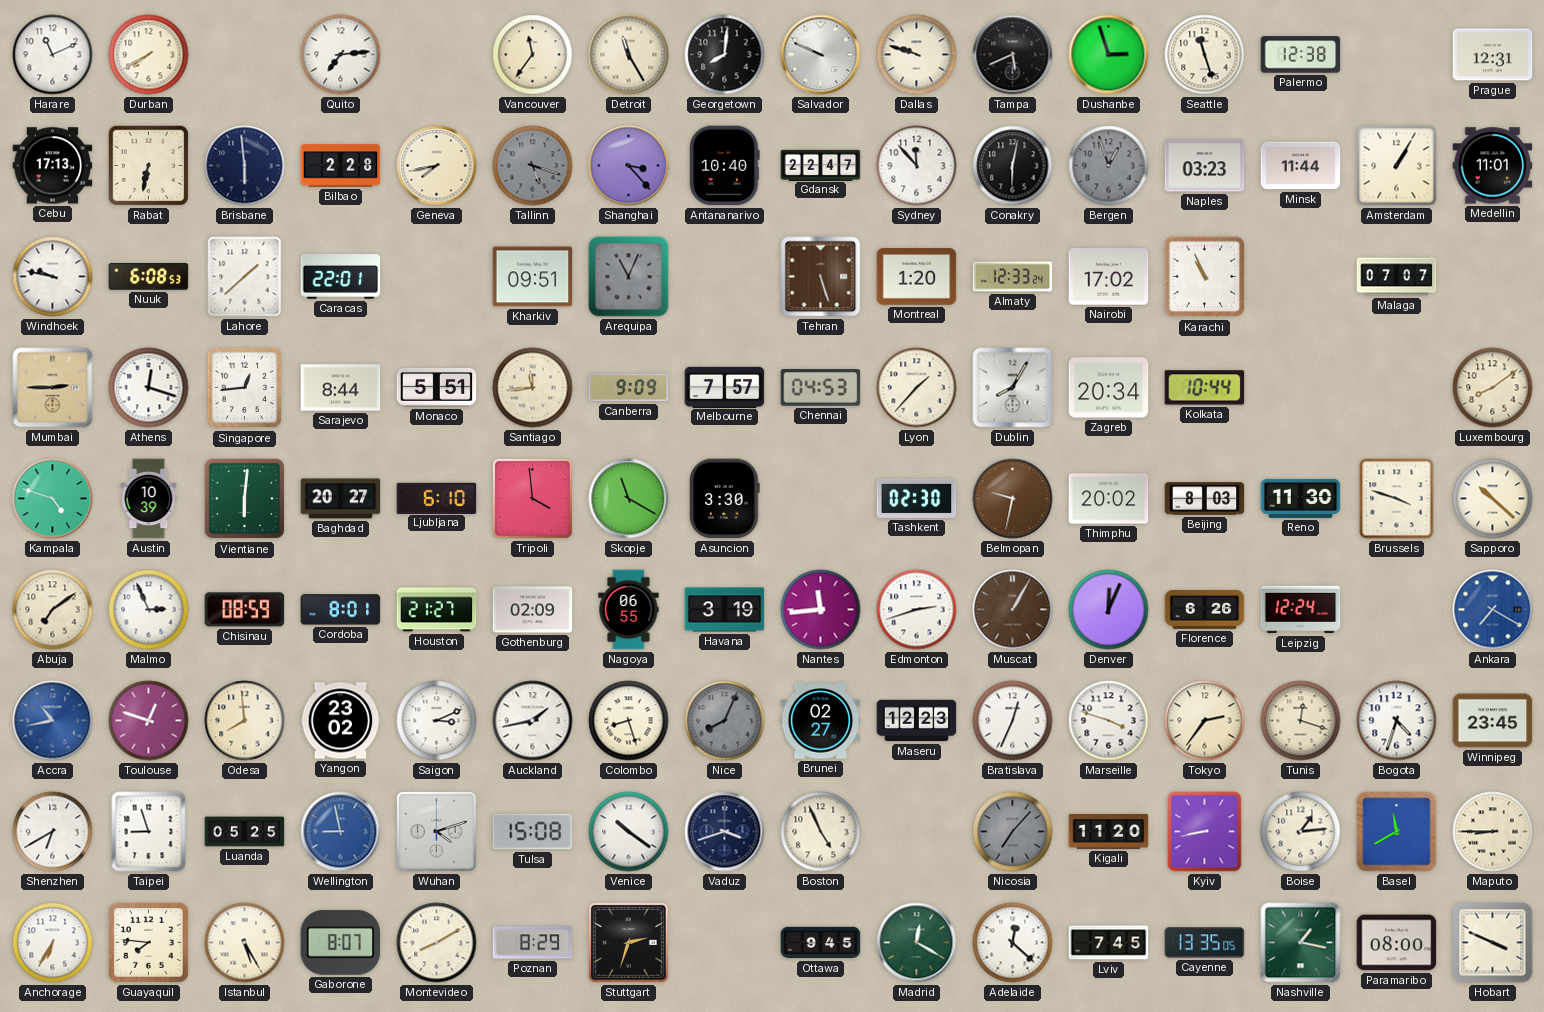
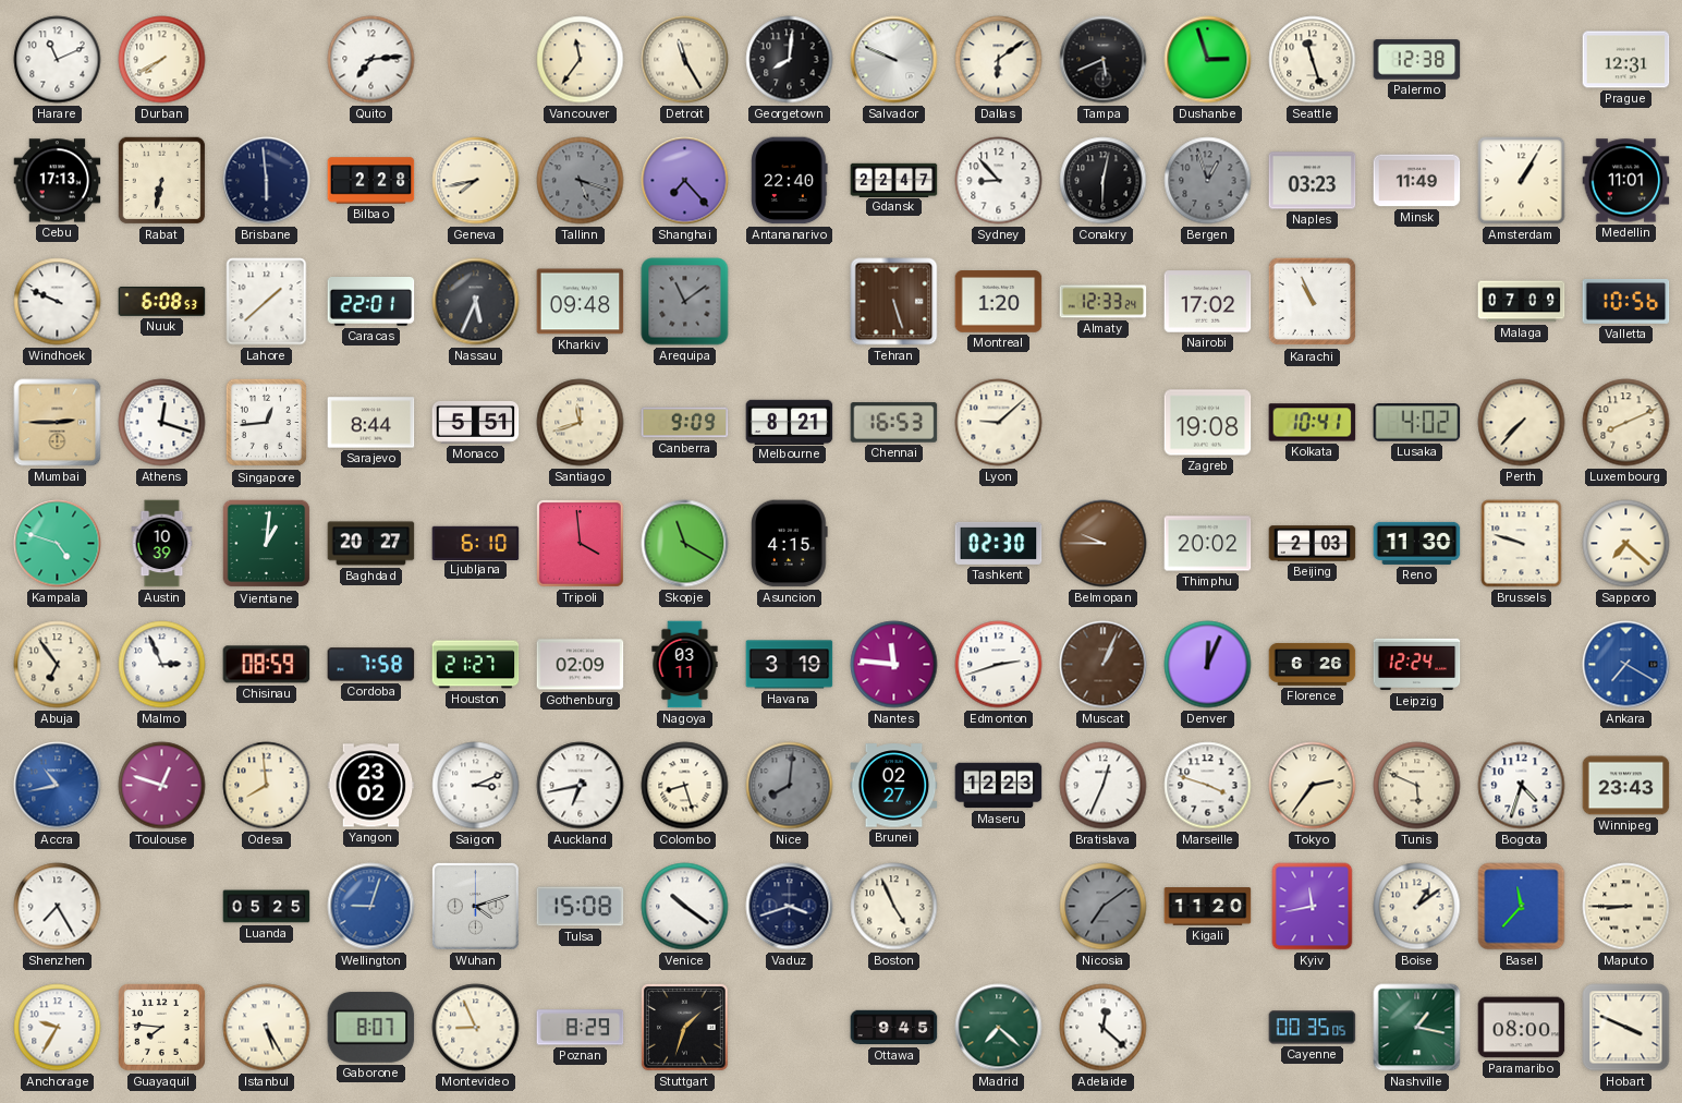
Dallas: 9:48 -> 6:09
Shanghai: 3:23 -> 7:23
Antananarivo: 10:40 -> 22:40
Sydney: 11:53 -> 8:53
Minsk: 11:44 -> 11:49
Windhoek: 9:47 -> 9:49
Nassau: none -> 5:34
Kharkiv: 09:51 -> 09:48
Arequipa: 11:04 -> 11:09
Malaga: 07:07 -> 07:09
Valletta: none -> 10:56
Santiago: 11:44 -> 11:42
Melbourne: 7:57 -> 8:21
Chennai: 04:53 -> 16:53
Lyon: 1:37 -> 9:08
Dublin: 8:05 -> none
Zagreb: 20:34 -> 19:08
Kolkata: 10:44 -> 10:41
Lusaka: none -> 4:02
Perth: none -> 7:37
Luxembourg: 8:09 -> 8:11
Vientiane: 6:01 -> 1:01
Asuncion: 3:30 -> 4:15
Belmopan: 9:32 -> 9:45
Beijing: 8:03 -> 2:03
Brussels: 3:48 -> 9:48
Sapporo: 10:22 -> 7:22
Abuja: 7:09 -> 6:54
Cordoba: 8:01 -> 7:58
Nagoya: 06:55 -> 03:11
Nantes: 11:44 -> 11:46
Muscat: 1:05 -> 1:04
Auckland: 1:43 -> 6:43
Nice: 8:04 -> 8:01
Tunis: 12:18 -> 5:49
Winnipeg: 23:45 -> 23:43
Shenzhen: 6:40 -> 7:25
Taipei: 8:57 -> none
Wellington: 8:58 -> 9:03
Nicosia: 7:07 -> 7:09
Kyiv: 8:43 -> 11:43
Boise: 1:14 -> 1:09
Basel: 11:40 -> 11:37
Anchorage: 6:35 -> 9:35
Montevideo: 8:10 -> 8:56
Stuttgart: 2:33 -> 1:33
Madrid: 12:20 -> 7:22
Lviv: 7:45 -> none
Cayenne: 13:35 -> 00:35
